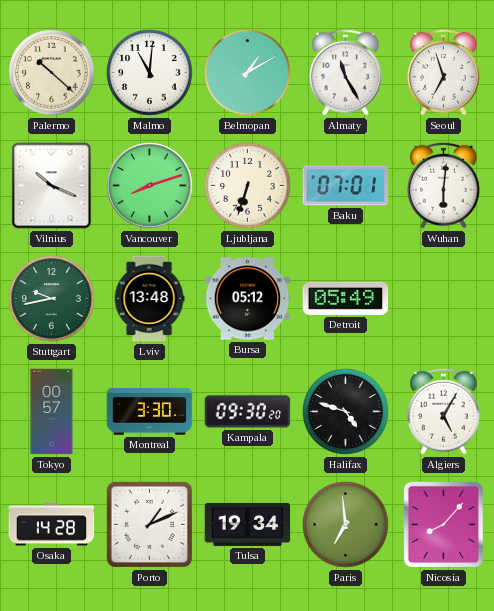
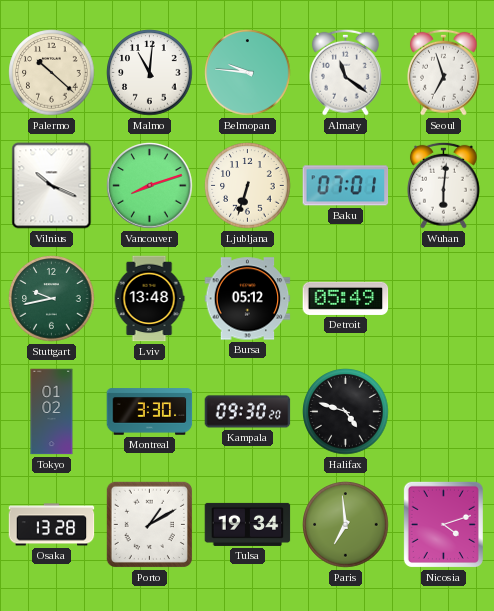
Belmopan: 1:10 -> 9:46
Almaty: 11:25 -> 11:21
Tokyo: 00:57 -> 01:02
Algiers: 5:05 -> none
Osaka: 14:28 -> 13:28
Porto: 1:11 -> 1:10
Nicosia: 8:07 -> 4:12
